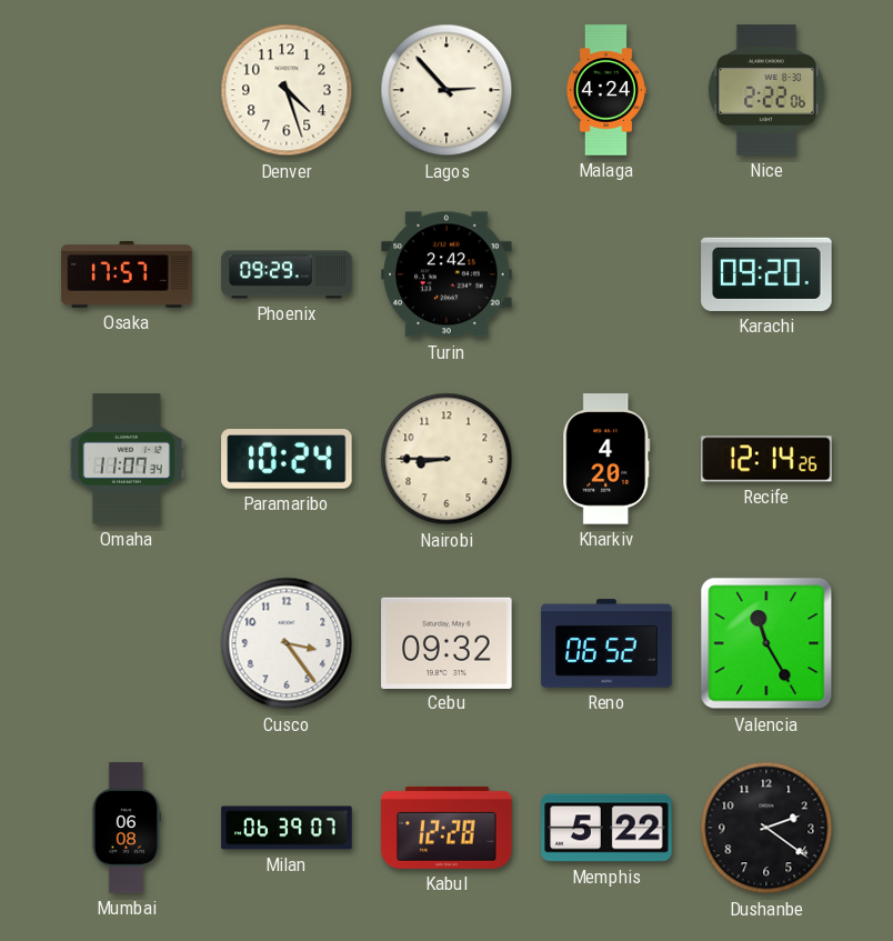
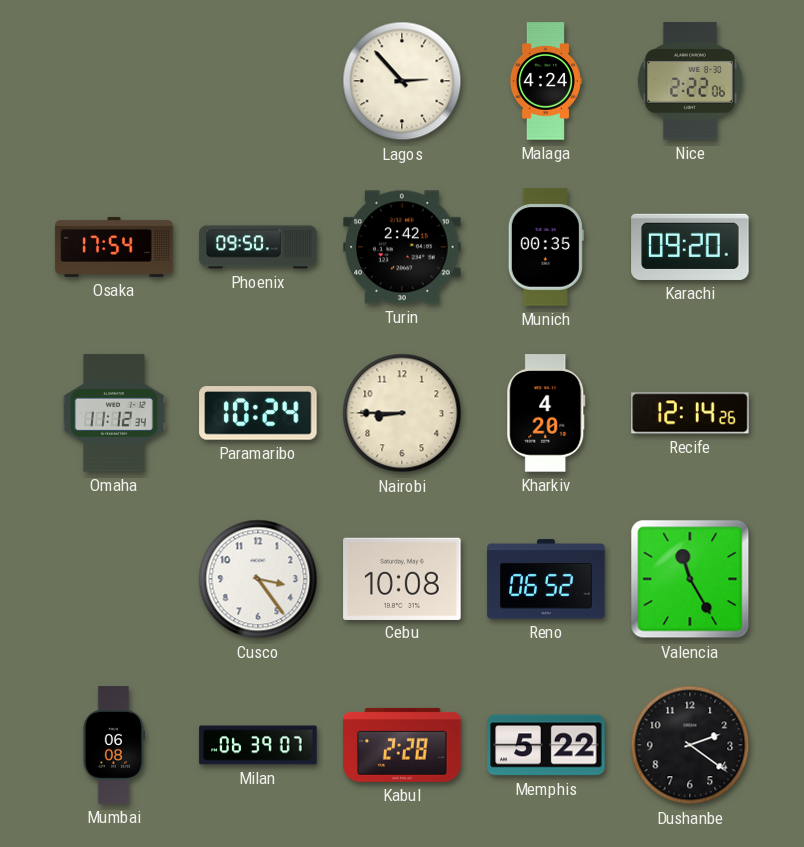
Denver: 4:27 -> none
Osaka: 17:57 -> 17:54
Phoenix: 09:29 -> 09:50
Munich: none -> 00:35
Omaha: 11:07 -> 11:12
Cebu: 09:32 -> 10:08
Kabul: 12:28 -> 2:28
